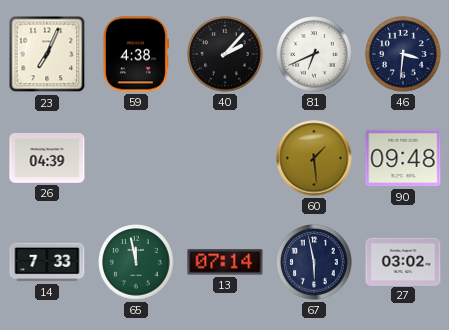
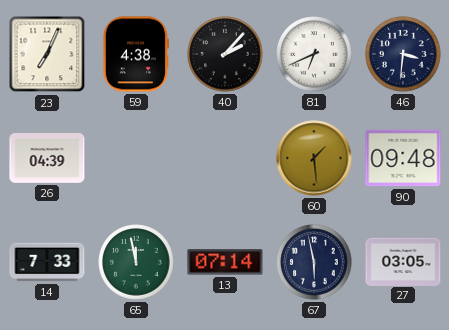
27: 03:02 -> 03:05
